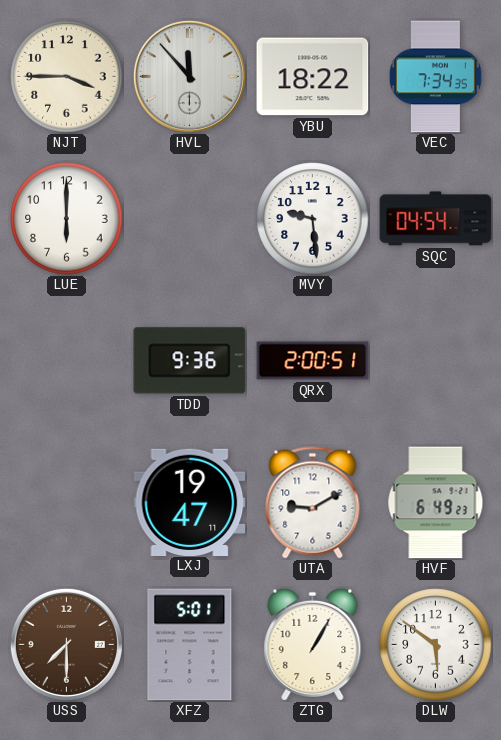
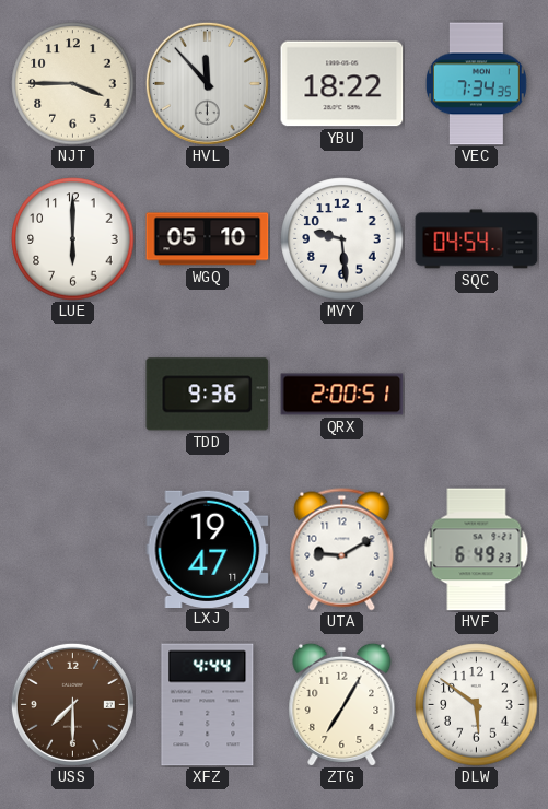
WGQ: none -> 05:10
XFZ: 5:01 -> 4:44
ZTG: 1:05 -> 7:05
